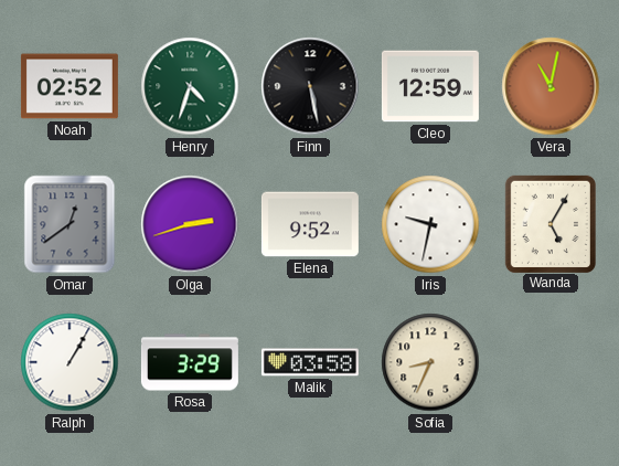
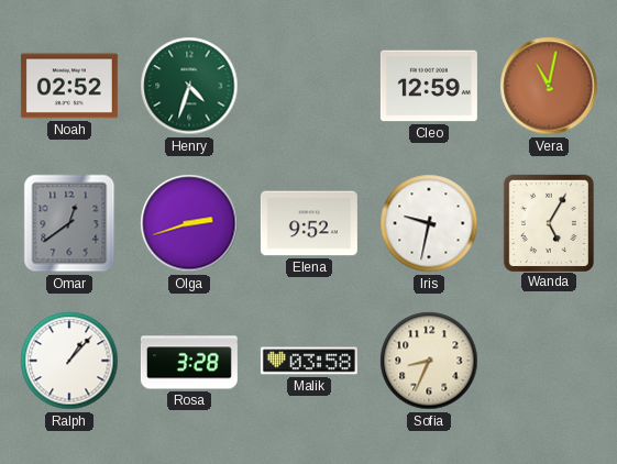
Finn: 5:28 -> none
Ralph: 1:05 -> 1:07
Rosa: 3:29 -> 3:28
